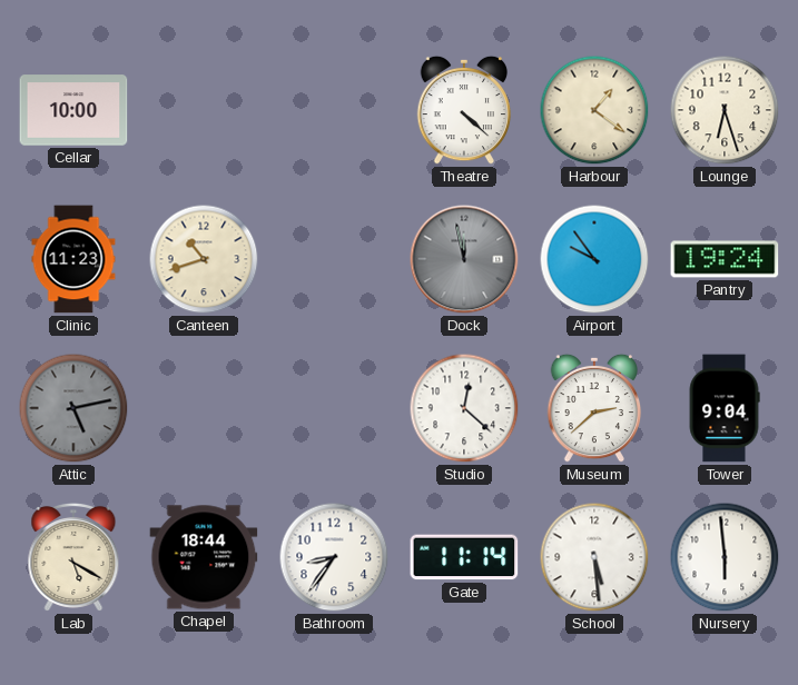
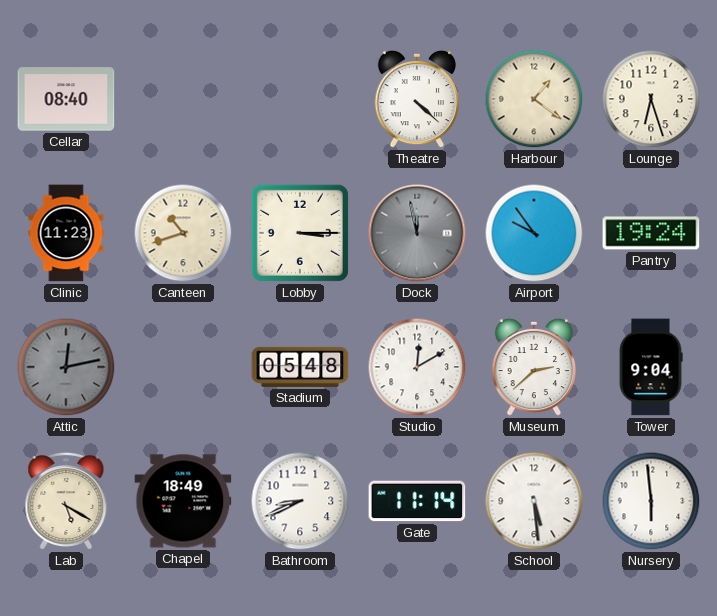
Cellar: 10:00 -> 08:40
Lobby: none -> 3:15
Attic: 5:13 -> 12:13
Stadium: none -> 05:48
Studio: 12:22 -> 12:10
Chapel: 18:44 -> 18:49
Bathroom: 8:36 -> 8:41
